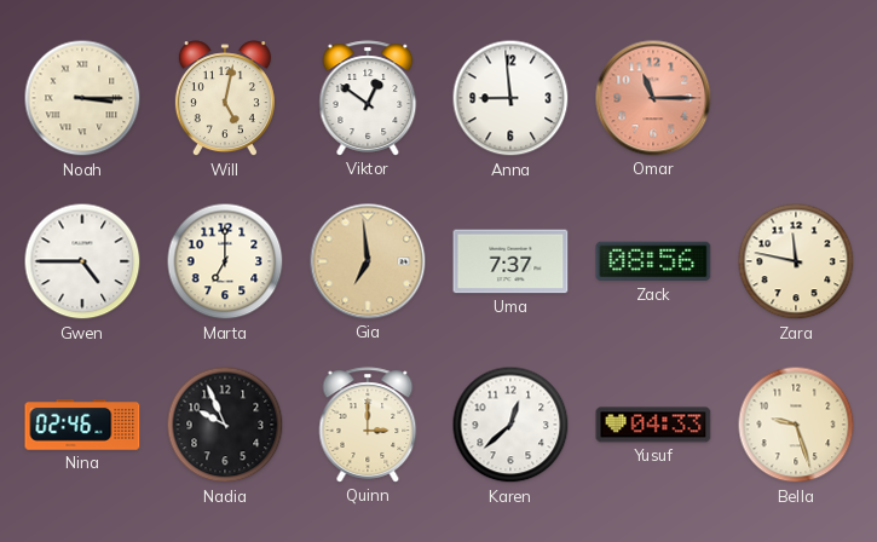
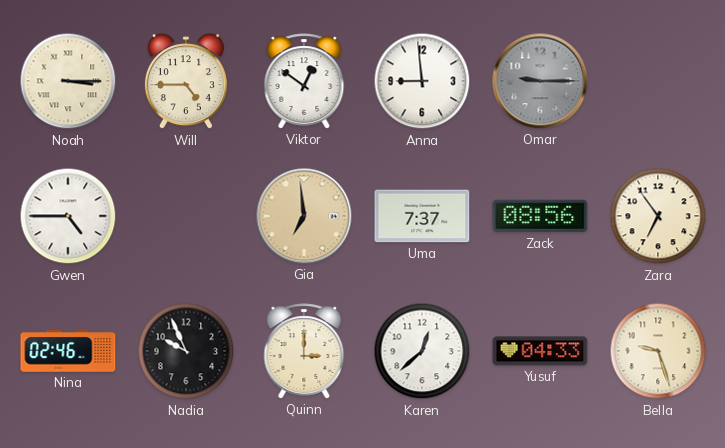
Will: 5:02 -> 4:45
Omar: 11:15 -> 9:15
Omar dial: salmon -> grey
Marta: 7:00 -> none
Zara: 11:47 -> 6:54
